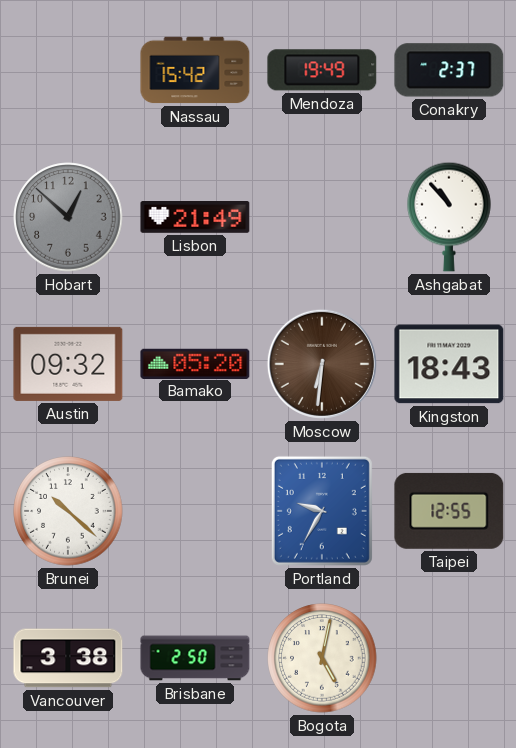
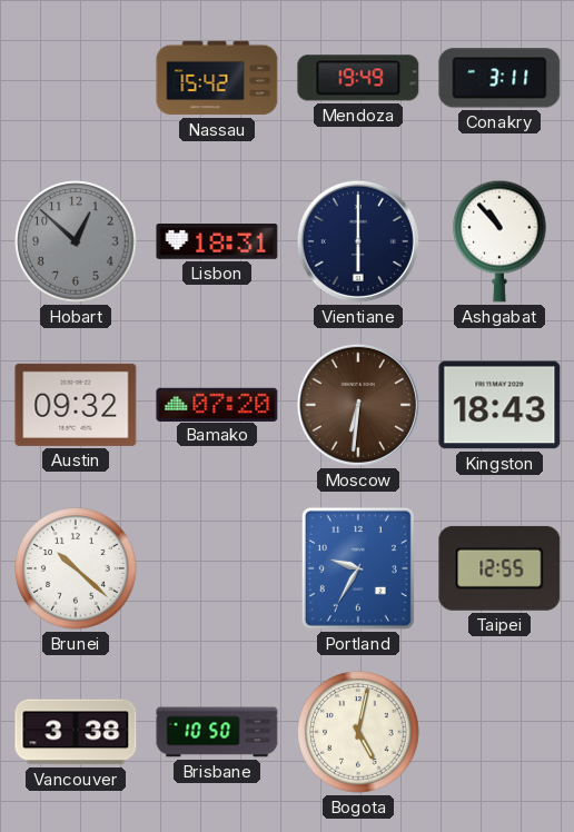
Conakry: 2:37 -> 3:11
Lisbon: 21:49 -> 18:31
Vientiane: none -> 6:00
Bamako: 05:20 -> 07:20
Brisbane: 2:50 -> 10:50
